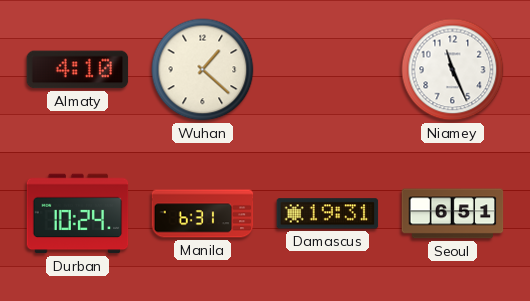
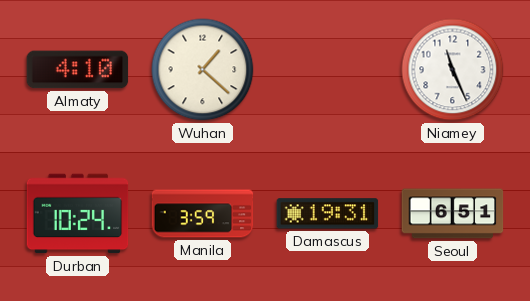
Manila: 6:31 -> 3:59
